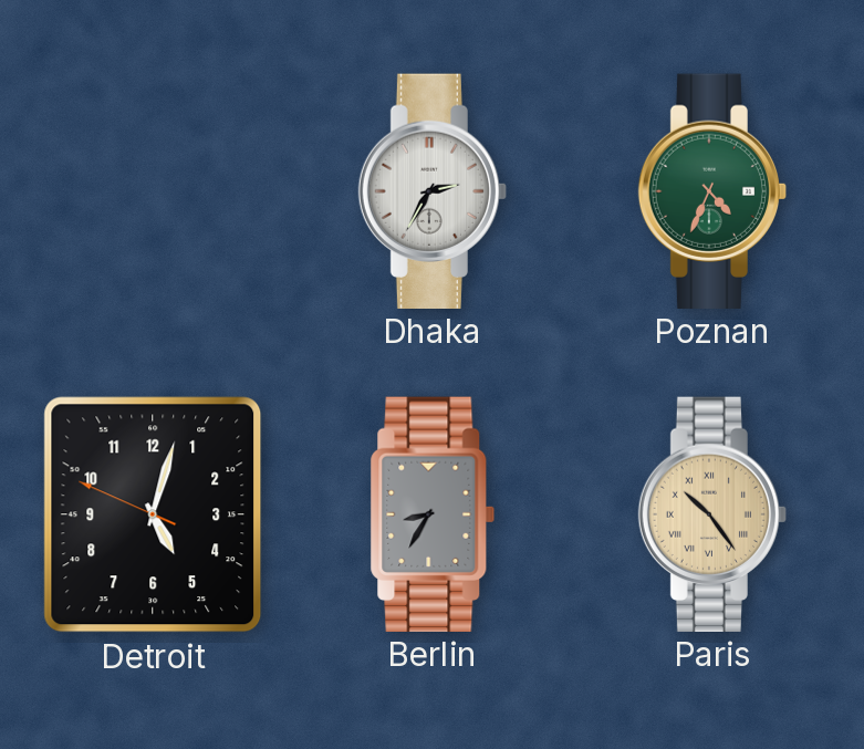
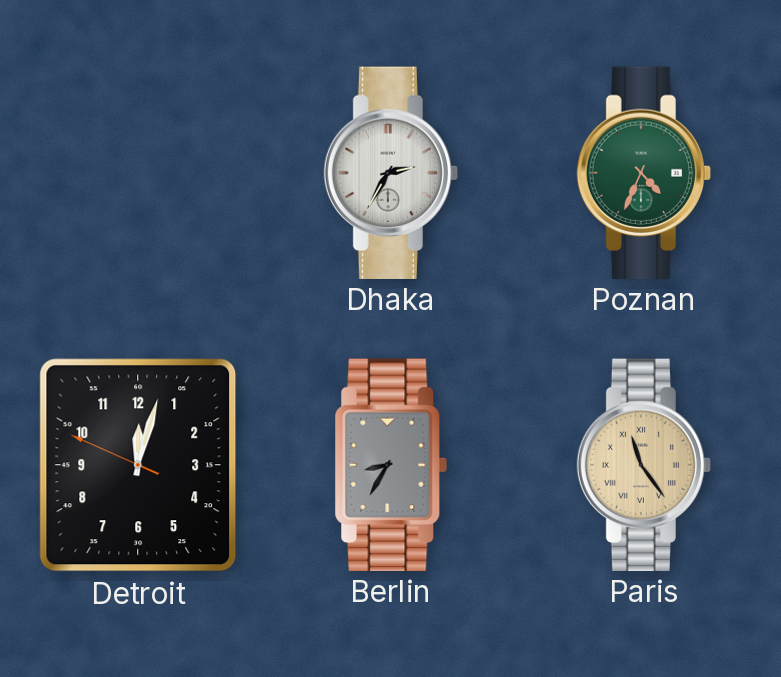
Detroit: 5:02 -> 12:02
Paris: 10:24 -> 11:24
